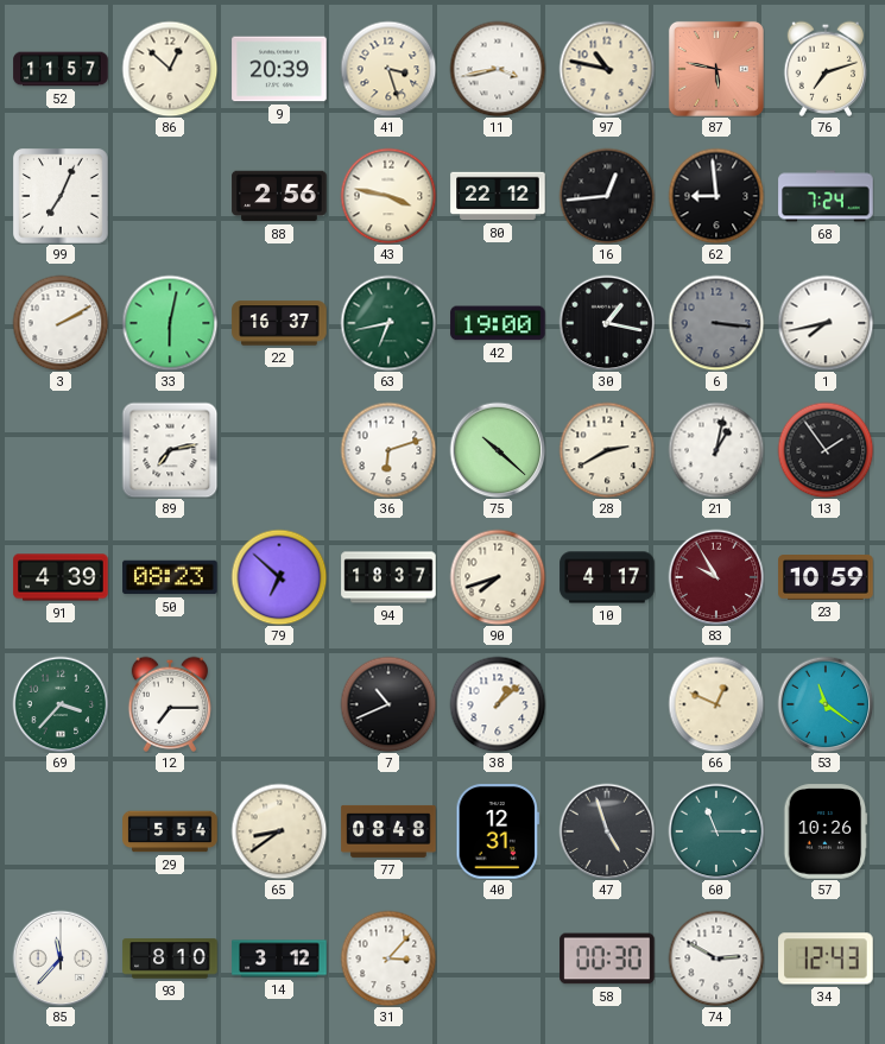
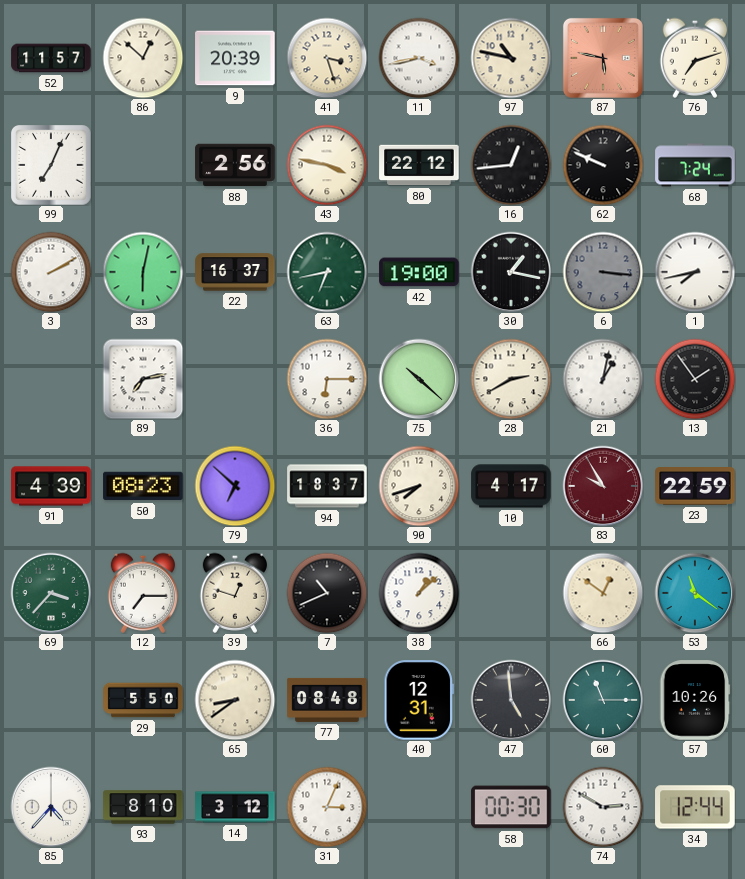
62: 8:59 -> 9:49
36: 6:12 -> 6:15
23: 10:59 -> 22:59
39: none -> 12:48
66: 12:49 -> 12:51
29: 5:54 -> 5:50
47: 4:57 -> 4:59
85: 11:37 -> 4:37
31: 3:07 -> 3:04
34: 12:43 -> 12:44
